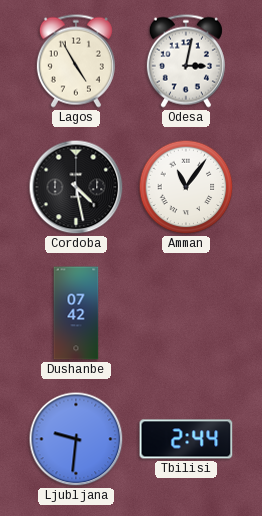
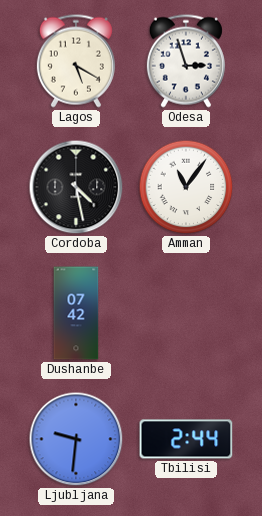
Lagos: 4:55 -> 5:20
Odesa: 3:02 -> 2:57
